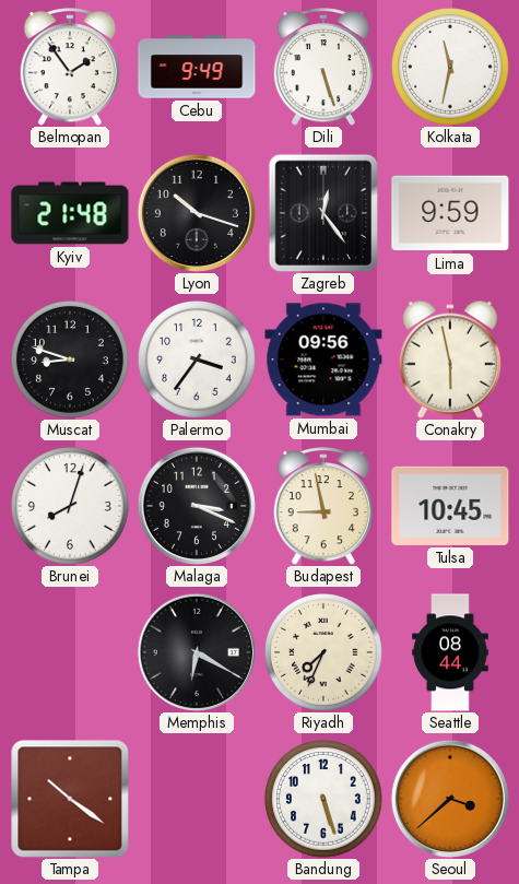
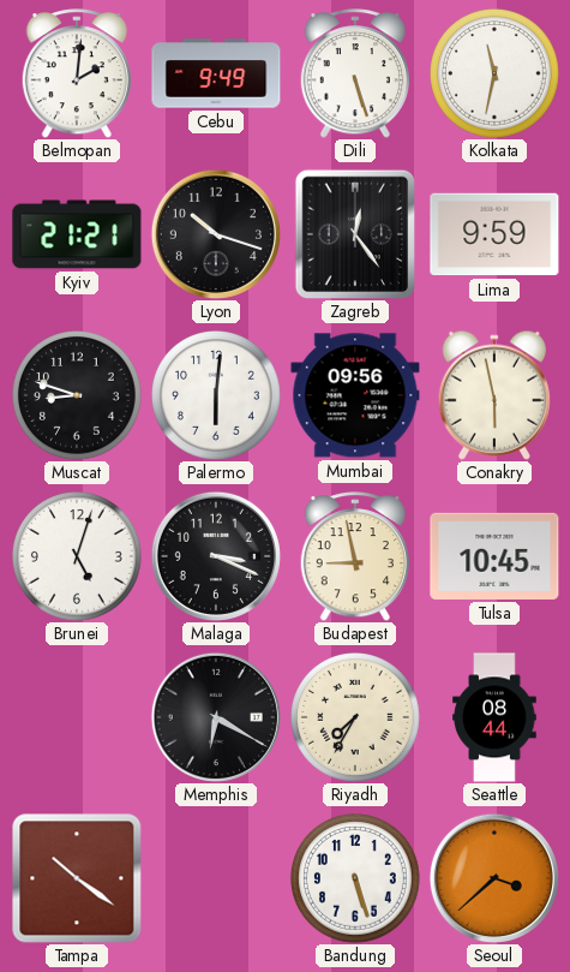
Belmopan: 1:54 -> 2:01
Kyiv: 21:48 -> 21:21
Palermo: 3:36 -> 6:01
Brunei: 8:03 -> 5:03
Riyadh: 7:34 -> 7:35
